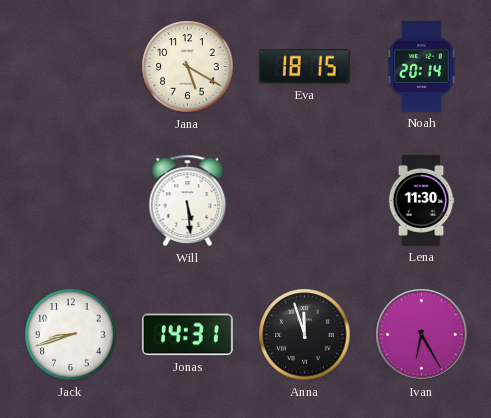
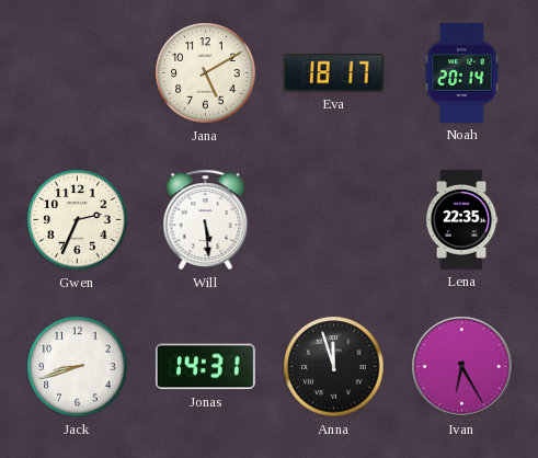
Jana: 5:20 -> 5:10
Eva: 18:15 -> 18:17
Gwen: none -> 2:34
Lena: 11:30 -> 22:35
